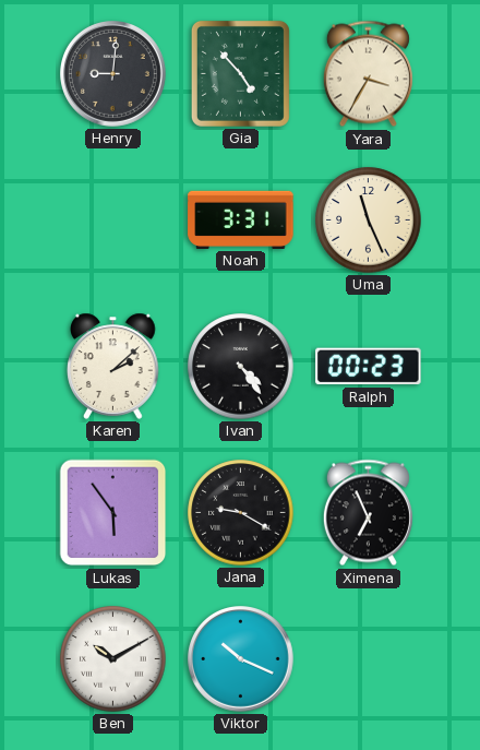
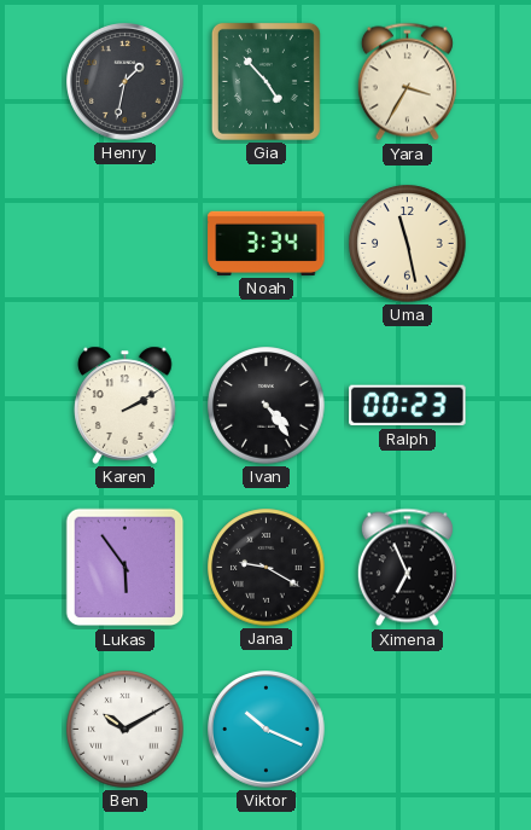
Henry: 9:01 -> 1:32
Noah: 3:31 -> 3:34
Uma: 11:26 -> 11:28
Karen: 2:08 -> 2:10
